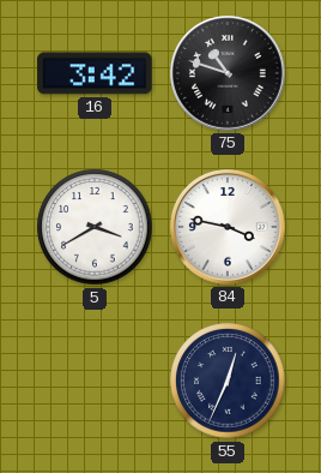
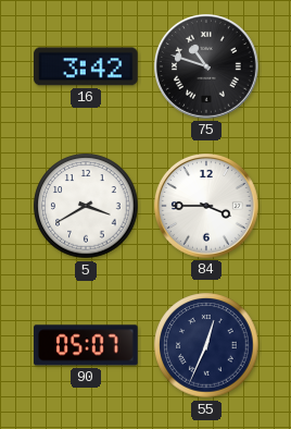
84: 3:47 -> 3:45
90: none -> 05:07
